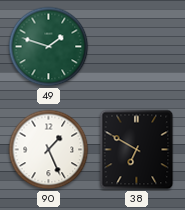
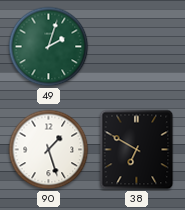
49: 1:48 -> 2:03
90: 1:26 -> 1:27
